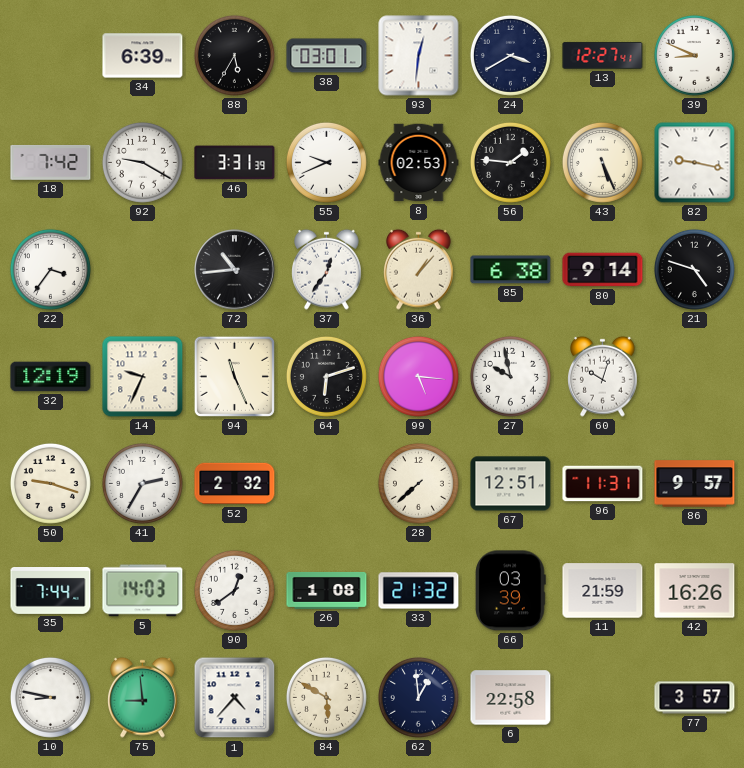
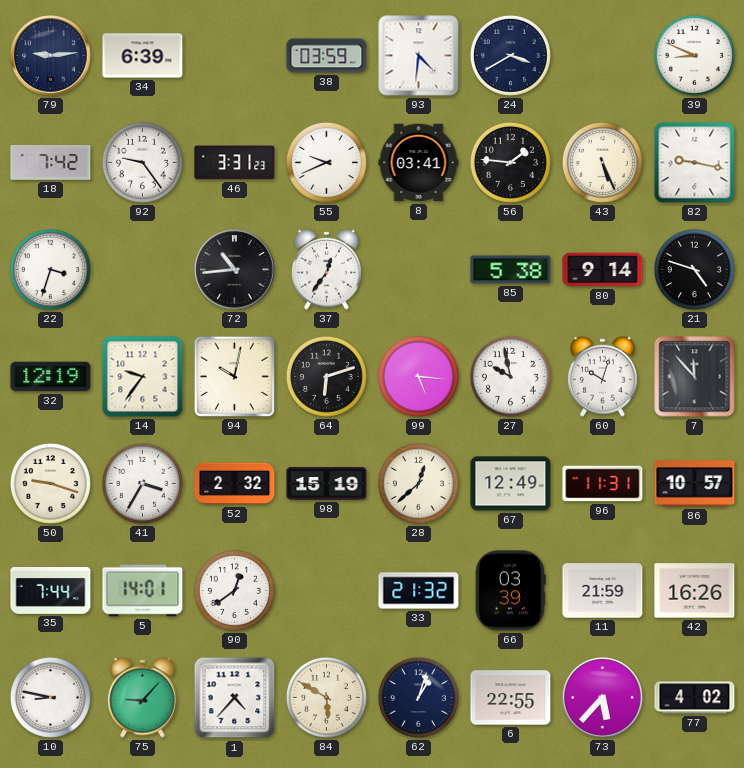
79: none -> 9:14
88: 5:35 -> none
38: 03:01 -> 03:59
93: 12:31 -> 4:31
13: 12:27 -> none
92: 9:20 -> 9:24
46: 3:31:39 -> 3:31:23
8: 02:53 -> 03:41
22: 3:36 -> 3:33
36: 1:07 -> none
85: 6:38 -> 5:38
14: 9:34 -> 9:36
94: 11:26 -> 10:02
7: none -> 11:53
41: 2:35 -> 3:35
98: none -> 15:19
28: 7:38 -> 12:38
67: 12:51 -> 12:49
86: 9:57 -> 10:57
5: 14:03 -> 14:01
26: 1:08 -> none
75: 8:59 -> 9:07
62: 12:59 -> 1:03
6: 22:58 -> 22:55
73: none -> 5:37
77: 3:57 -> 4:02
